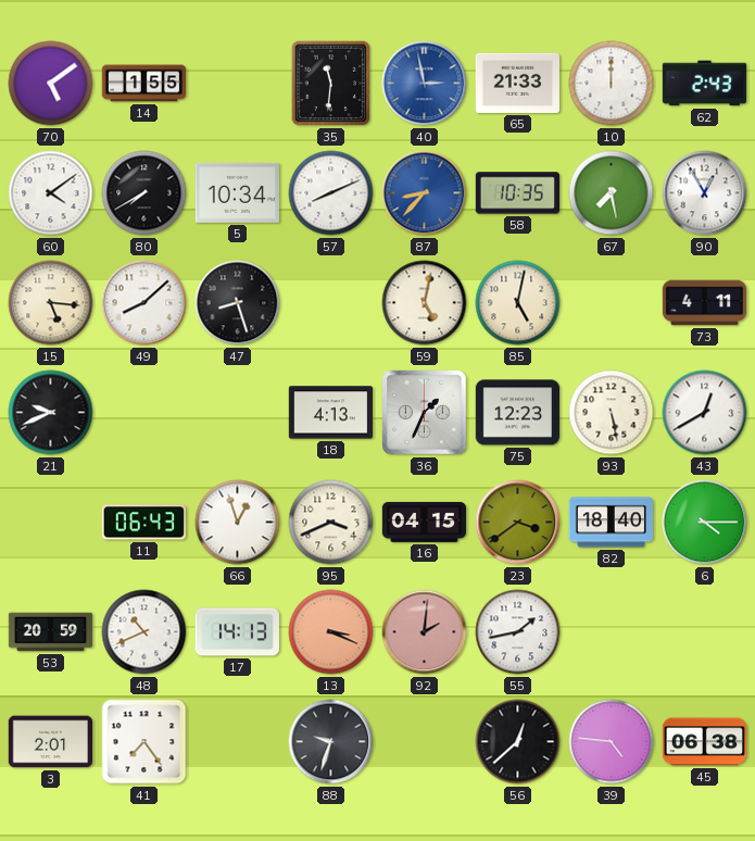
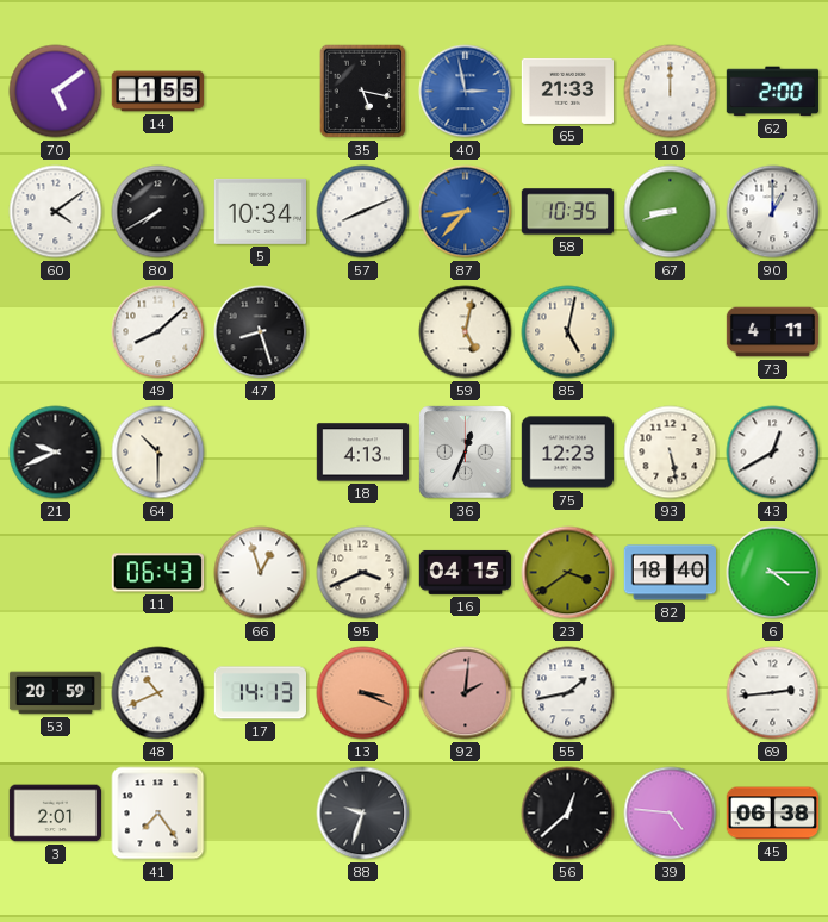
35: 11:31 -> 5:17
62: 2:43 -> 2:00
67: 7:28 -> 8:42
90: 12:55 -> 1:00
15: 5:16 -> none
64: none -> 10:30
36: 1:34 -> 12:34
69: none -> 2:44
